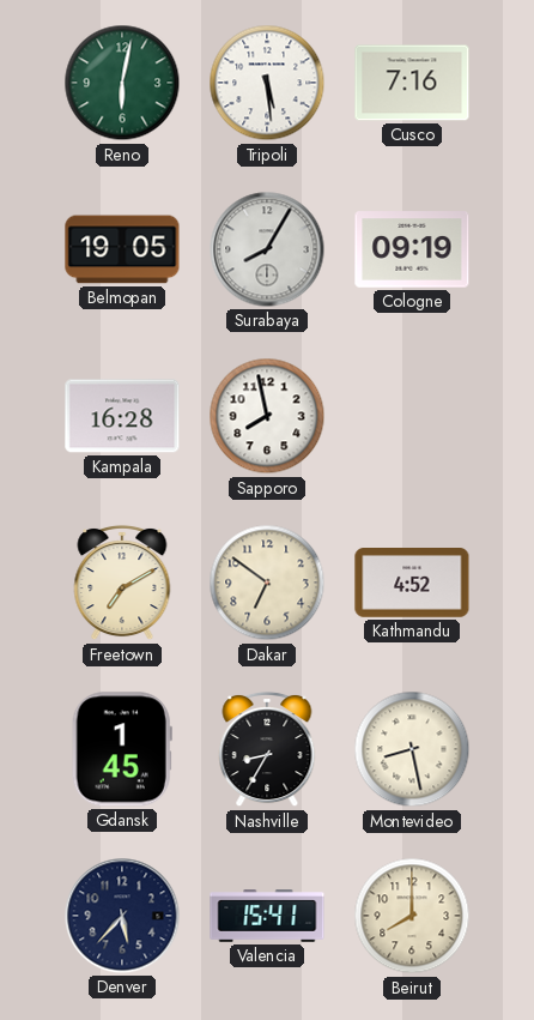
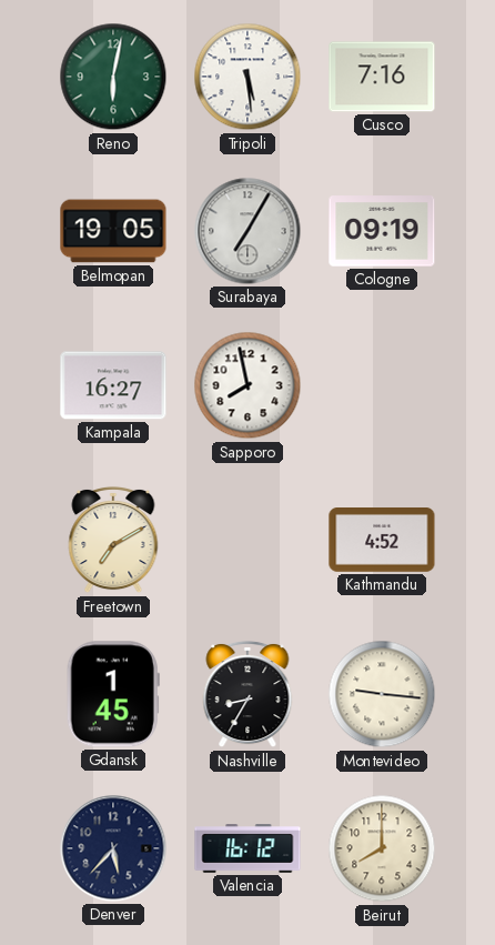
Surabaya: 8:05 -> 7:05
Kampala: 16:28 -> 16:27
Dakar: 6:51 -> none
Montevideo: 8:28 -> 9:16
Valencia: 15:41 -> 16:12
